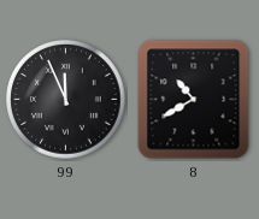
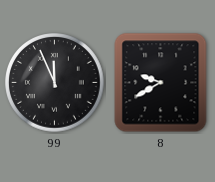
8: 10:40 -> 9:40
